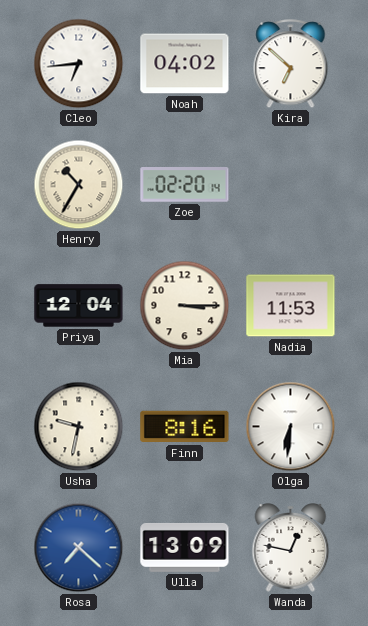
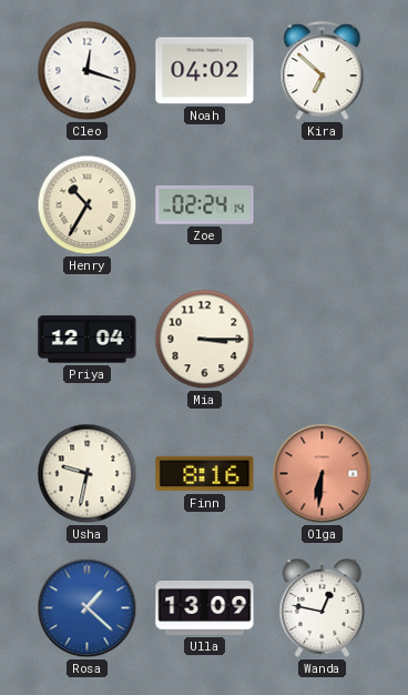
Cleo: 6:44 -> 12:18
Zoe: 02:20 -> 02:24
Nadia: 11:53 -> none
Olga dial: white -> salmon
Rosa: 7:22 -> 1:22
